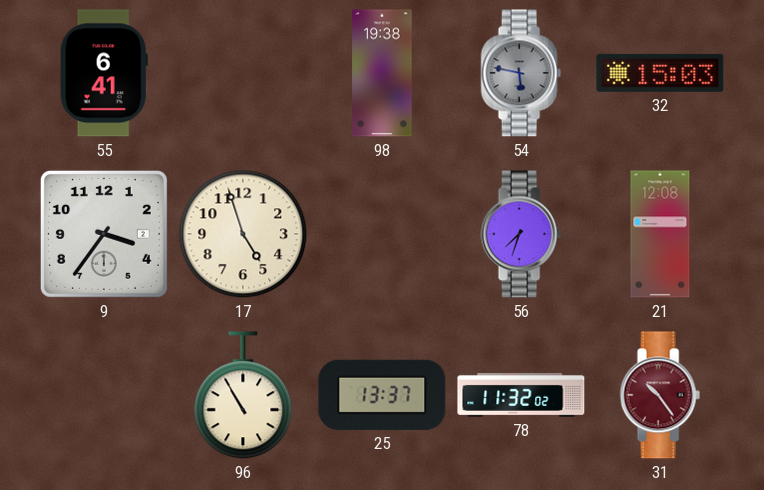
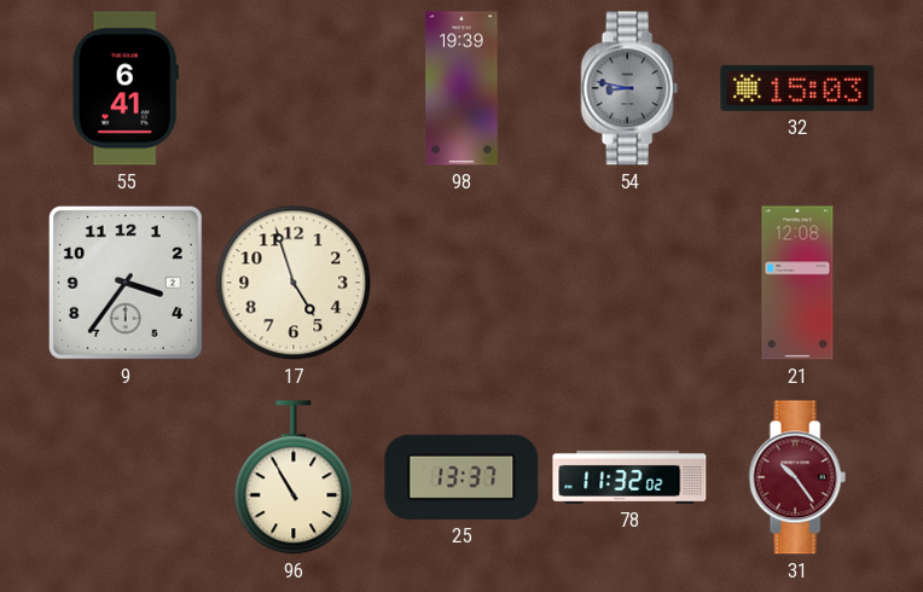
98: 19:38 -> 19:39
54: 5:47 -> 8:47
56: 7:33 -> none
